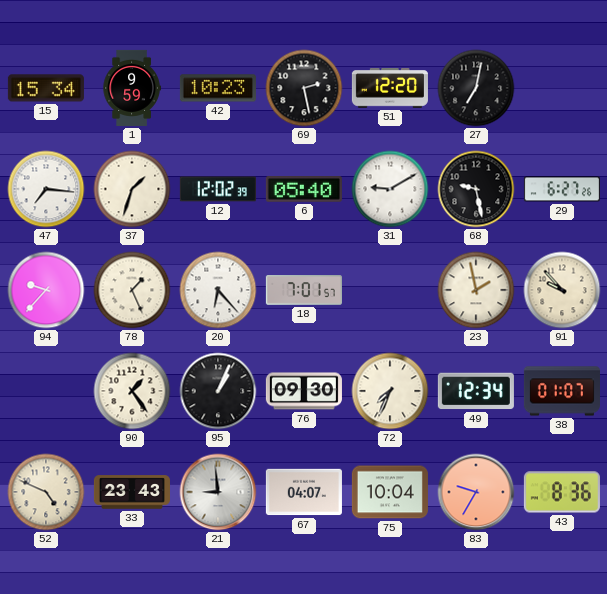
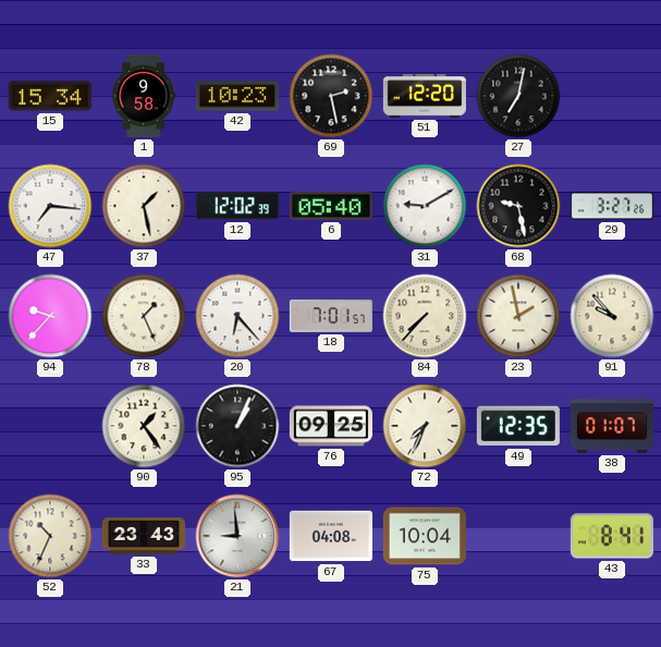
1: 9:59 -> 9:58
37: 1:33 -> 1:28
29: 6:27 -> 3:27
84: none -> 7:37
76: 09:30 -> 09:25
49: 12:34 -> 12:35
52: 4:49 -> 10:34
67: 04:07 -> 04:08
83: 9:35 -> none
43: 8:36 -> 8:41
